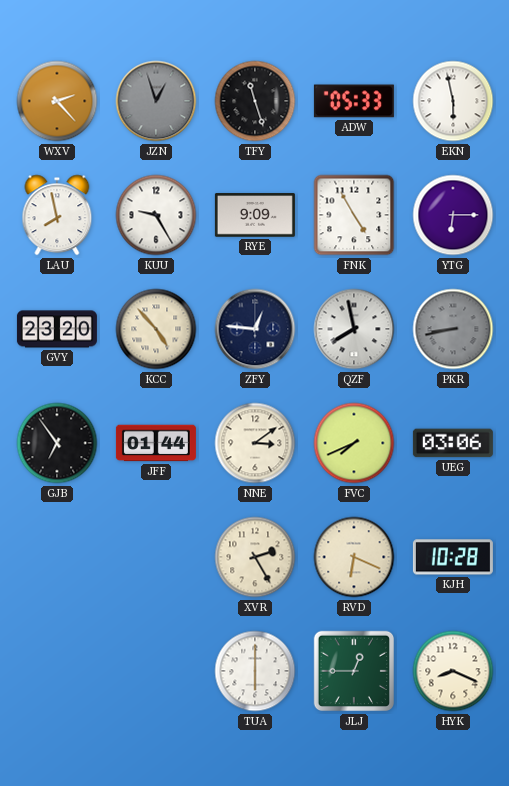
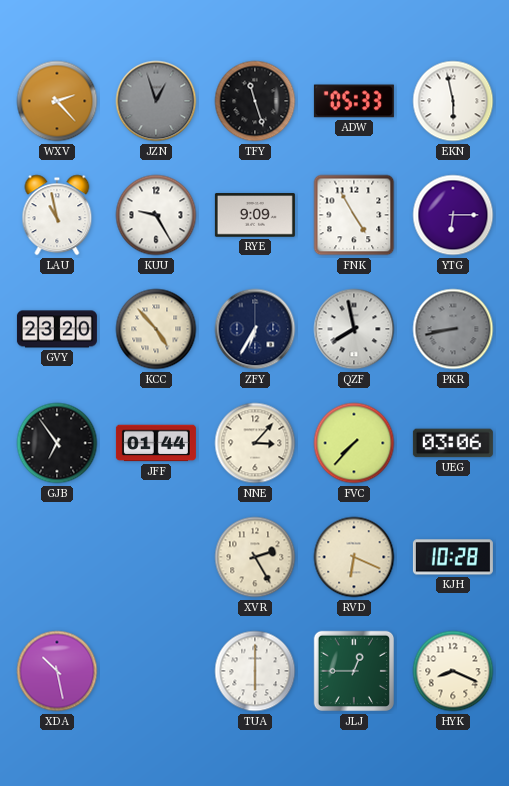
LAU: 7:58 -> 10:58
ZFY: 12:46 -> 6:35
NNE: 3:09 -> 3:07
FVC: 7:41 -> 7:37
XDA: none -> 10:28
